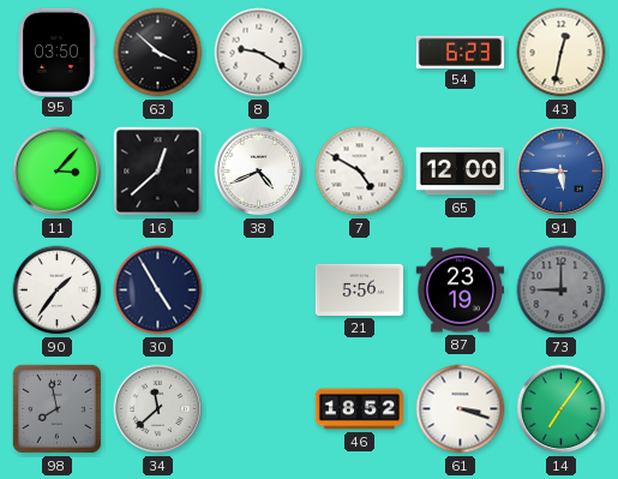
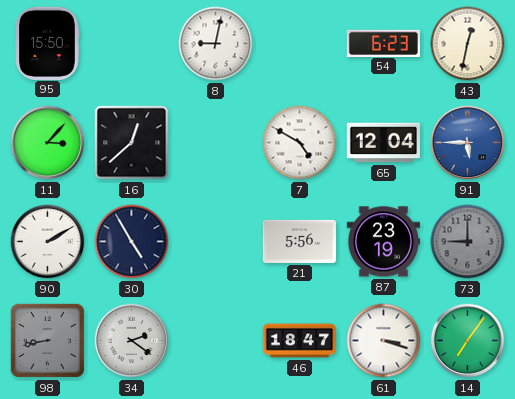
95: 03:50 -> 15:50
63: 3:52 -> none
8: 9:20 -> 9:02
38: 4:41 -> none
65: 12:00 -> 12:04
90: 1:36 -> 2:10
98: 7:58 -> 8:43
34: 11:38 -> 2:21
46: 18:52 -> 18:47
